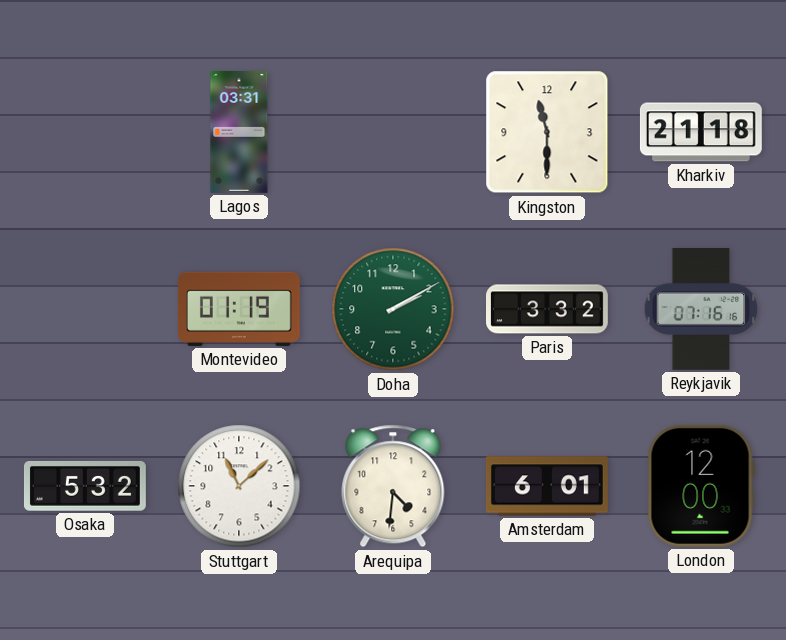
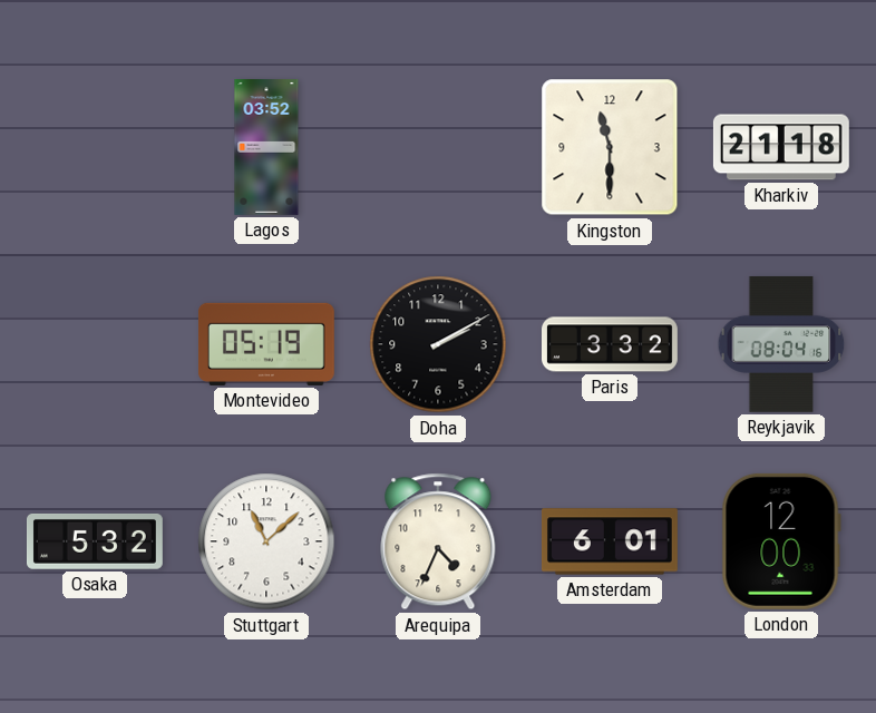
Lagos: 03:31 -> 03:52
Montevideo: 01:19 -> 05:19
Doha dial: green -> black
Reykjavik: 07:16 -> 08:04
Arequipa: 4:31 -> 4:34
